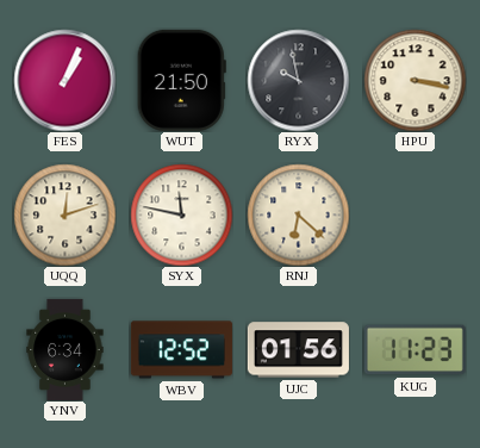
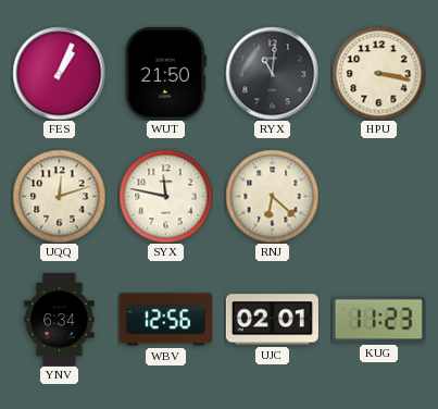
RYX: 9:58 -> 11:01
WBV: 12:52 -> 12:56
UJC: 01:56 -> 02:01
